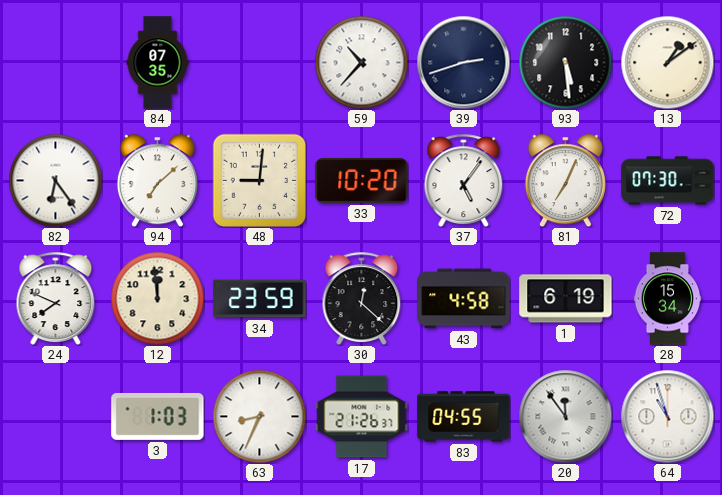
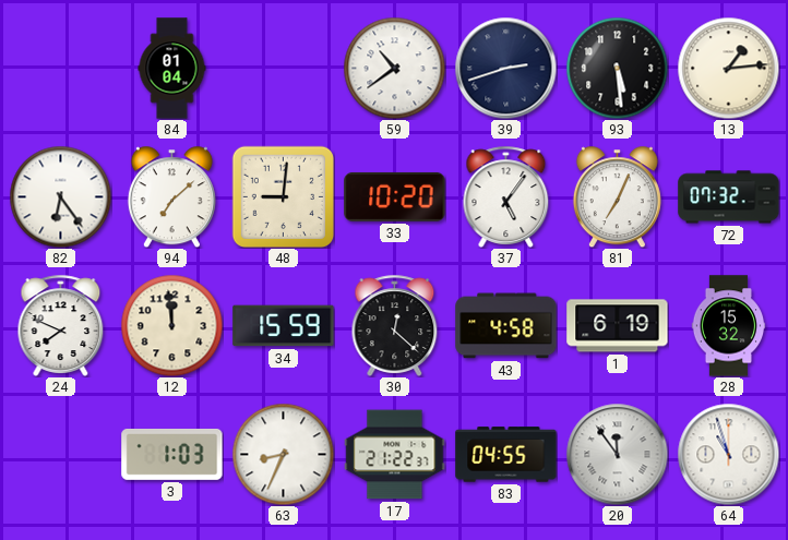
84: 07:35 -> 01:04
59: 10:37 -> 10:39
13: 1:09 -> 1:14
72: 07:30 -> 07:32
34: 23:59 -> 15:59
28: 15:34 -> 15:32
17: 21:26 -> 21:22
